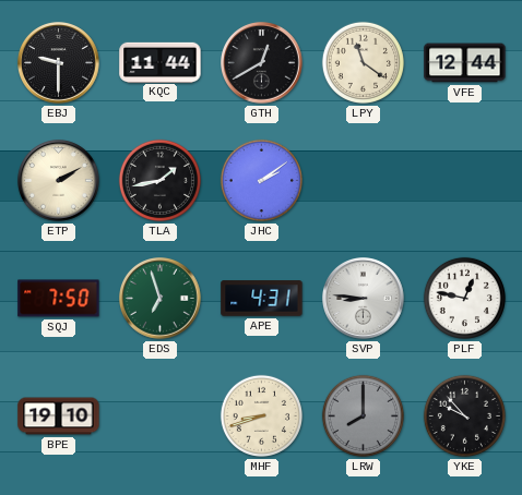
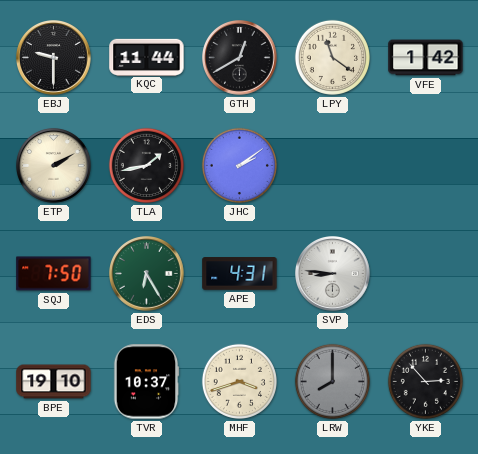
VFE: 12:44 -> 1:42
EDS: 6:57 -> 6:25
PLF: 12:47 -> none
TVR: none -> 10:37
MHF: 8:42 -> 3:42
YKE: 9:53 -> 2:53
